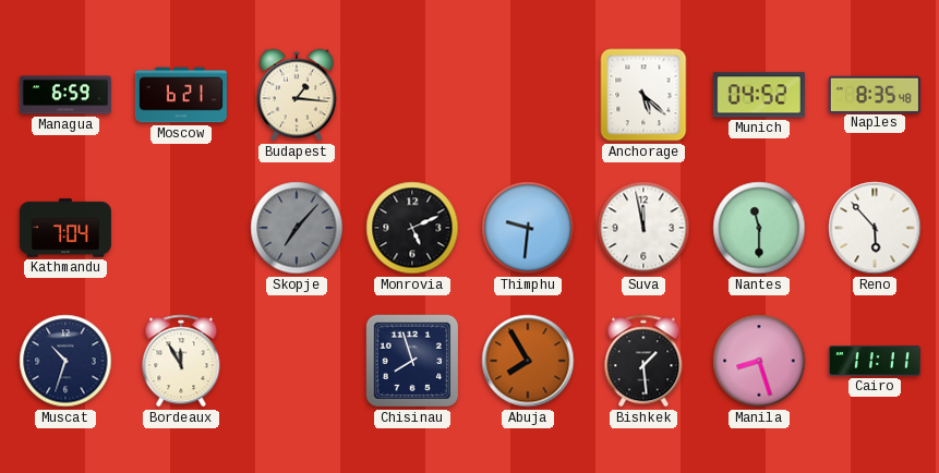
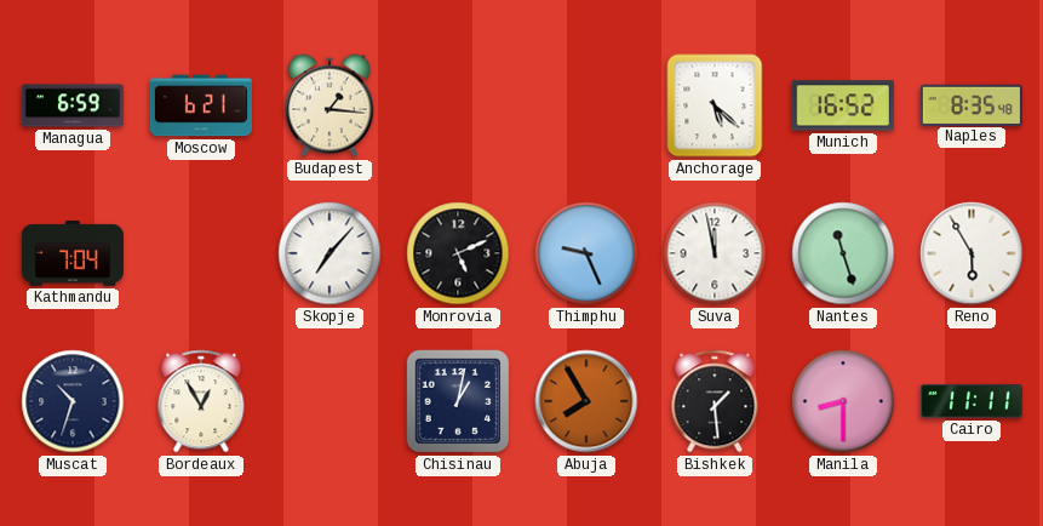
Munich: 04:52 -> 16:52
Skopje dial: grey -> white
Thimphu: 9:31 -> 9:26
Nantes: 11:30 -> 11:27
Reno: 5:53 -> 5:55
Bordeaux: 11:55 -> 12:55
Chisinau: 7:57 -> 1:02
Manila: 8:27 -> 8:30
